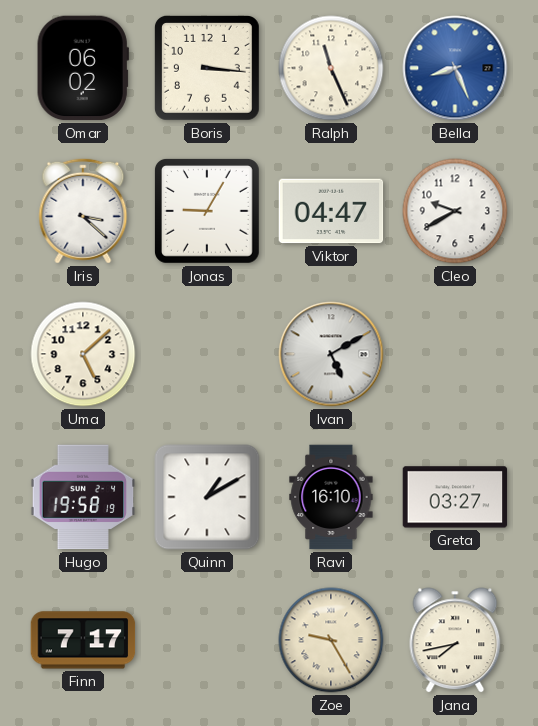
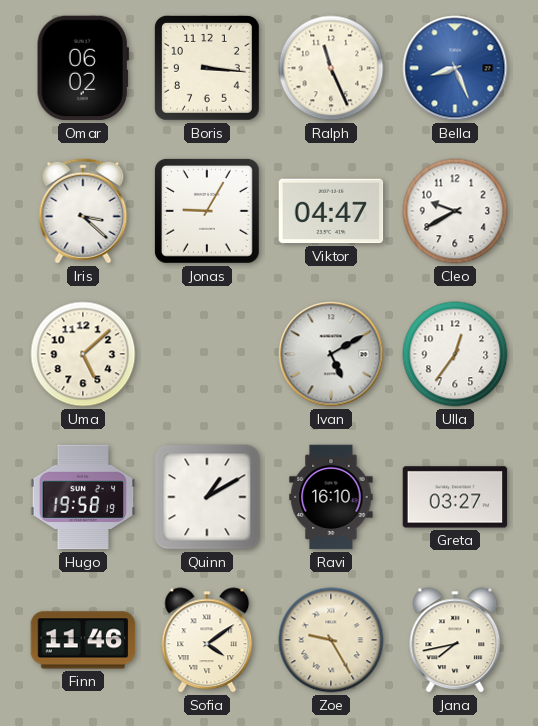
Ulla: none -> 12:36
Finn: 7:17 -> 11:46
Sofia: none -> 4:09
